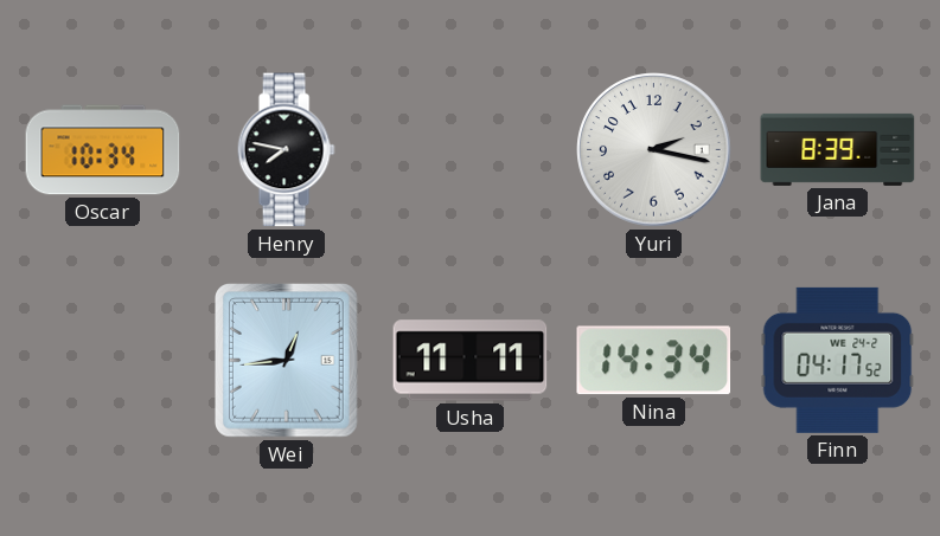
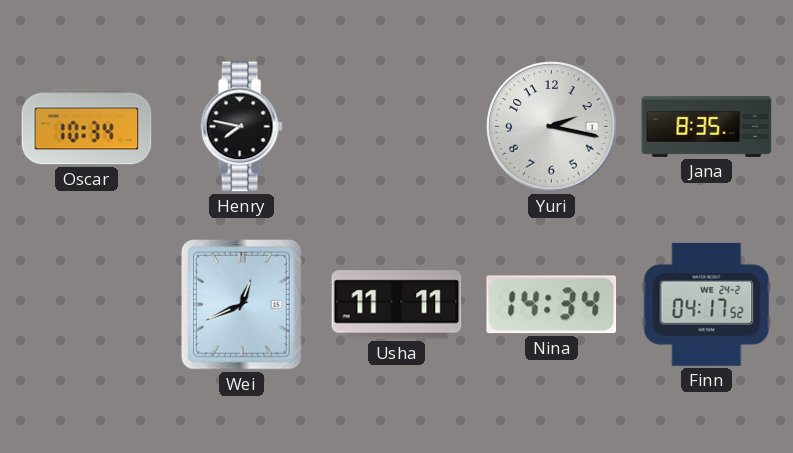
Jana: 8:39 -> 8:35
Wei: 12:44 -> 12:41
